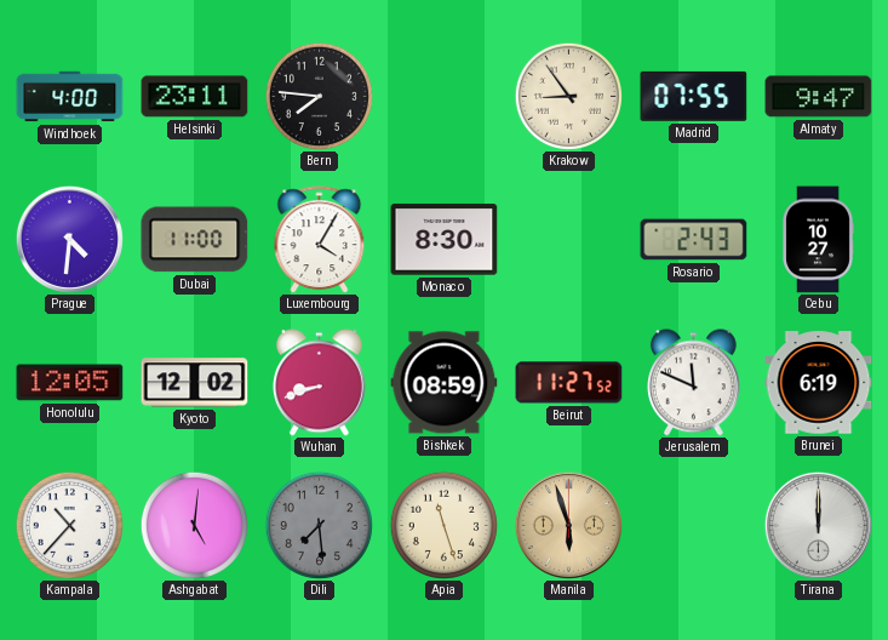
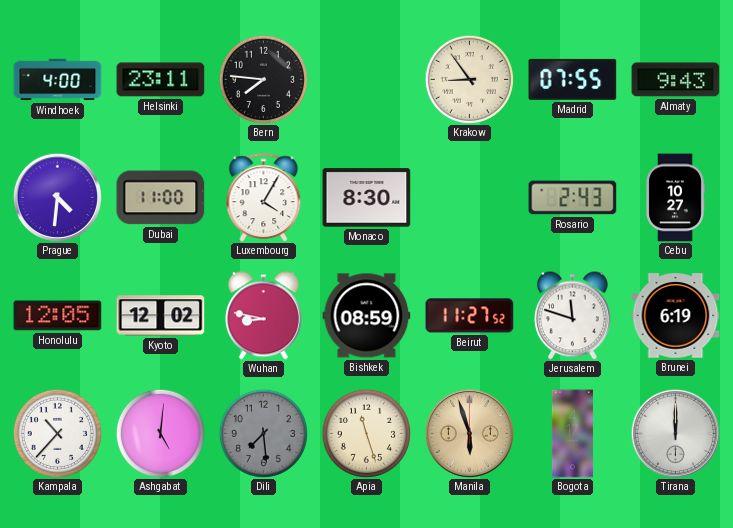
Almaty: 9:47 -> 9:43
Wuhan: 8:42 -> 8:47
Jerusalem: 11:49 -> 11:48
Bogota: none -> 4:17
